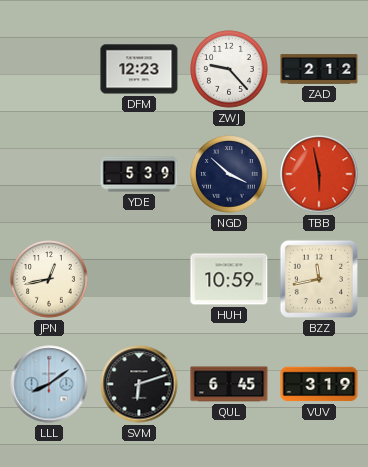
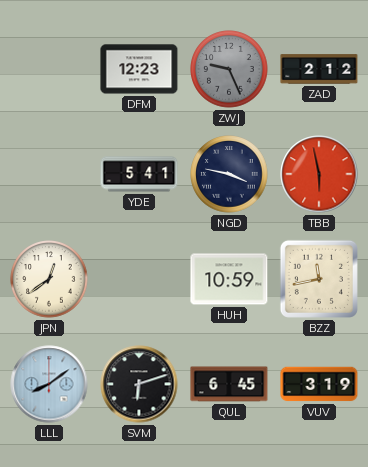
ZWJ: 9:23 -> 9:26
ZWJ dial: white -> grey
YDE: 5:39 -> 5:41
NGD: 3:52 -> 3:47
JPN: 12:43 -> 12:39
